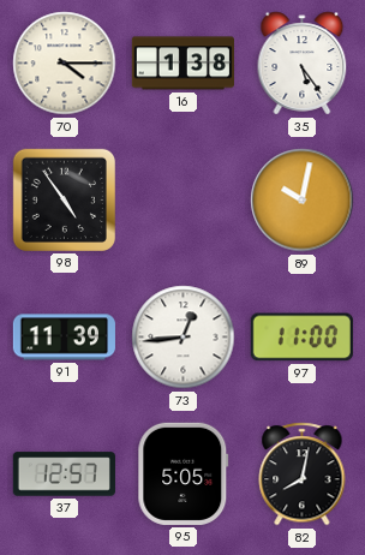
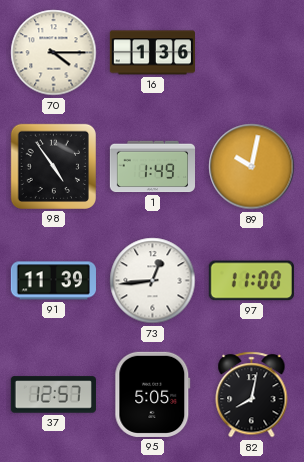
16: 1:38 -> 1:36
35: 5:24 -> none
1: none -> 1:49
